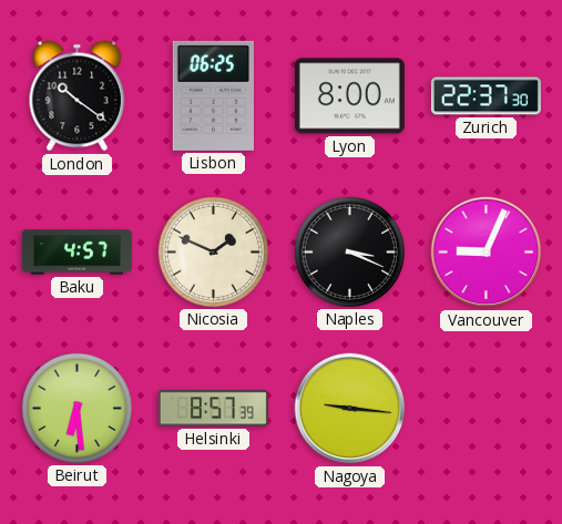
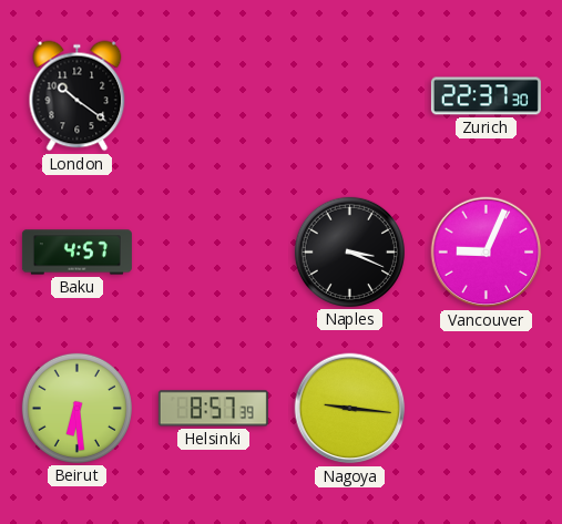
Lisbon: 06:25 -> none
Lyon: 8:00 -> none
Nicosia: 1:49 -> none
